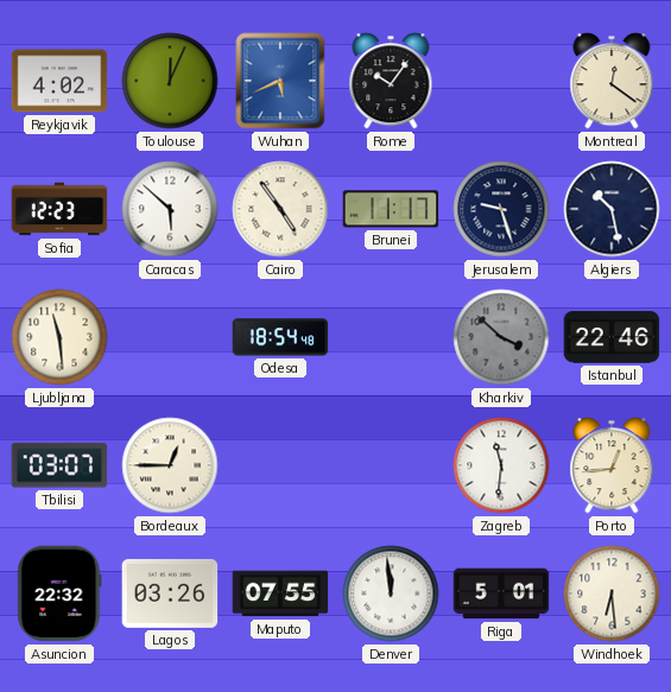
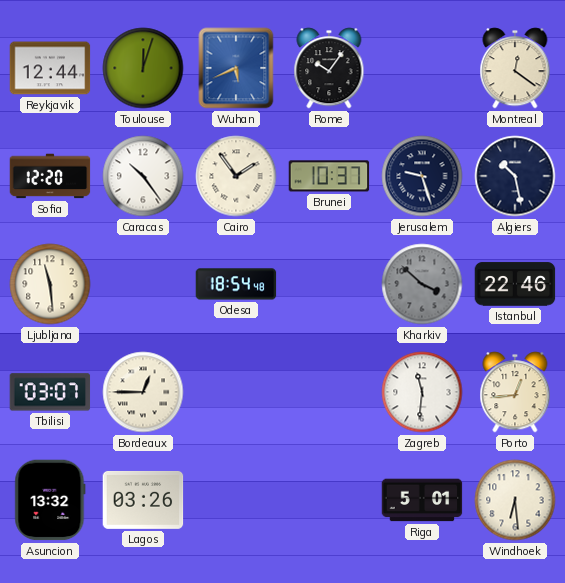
Reykjavik: 4:02 -> 12:44
Toulouse: 12:04 -> 12:03
Sofia: 12:23 -> 12:20
Caracas: 5:52 -> 10:24
Cairo: 4:54 -> 1:54
Brunei: 11:17 -> 10:37
Asuncion: 22:32 -> 13:32
Maputo: 07:55 -> none
Denver: 11:59 -> none
